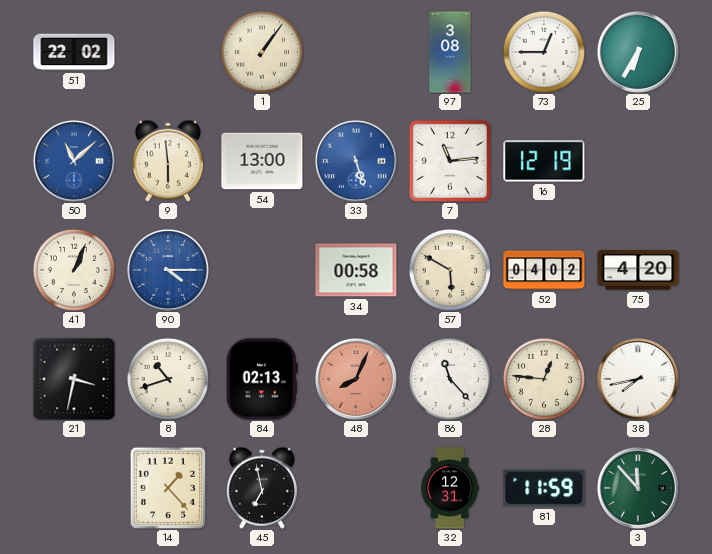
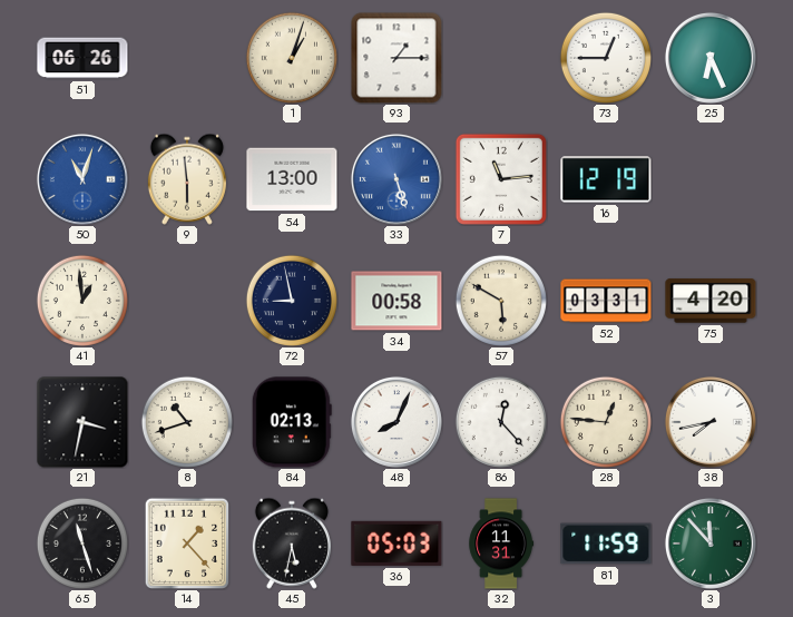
51: 22:02 -> 06:26
1: 1:06 -> 1:03
93: none -> 1:15
97: 3:08 -> none
25: 6:35 -> 6:26
50: 11:08 -> 11:03
41: 1:04 -> 12:59
90: 4:15 -> none
72: none -> 8:58
52: 04:02 -> 03:31
48 dial: salmon -> white
86: 11:23 -> 12:23
65: none -> 11:27
45: 6:58 -> 5:32
36: none -> 05:03
32: 12:31 -> 11:31
